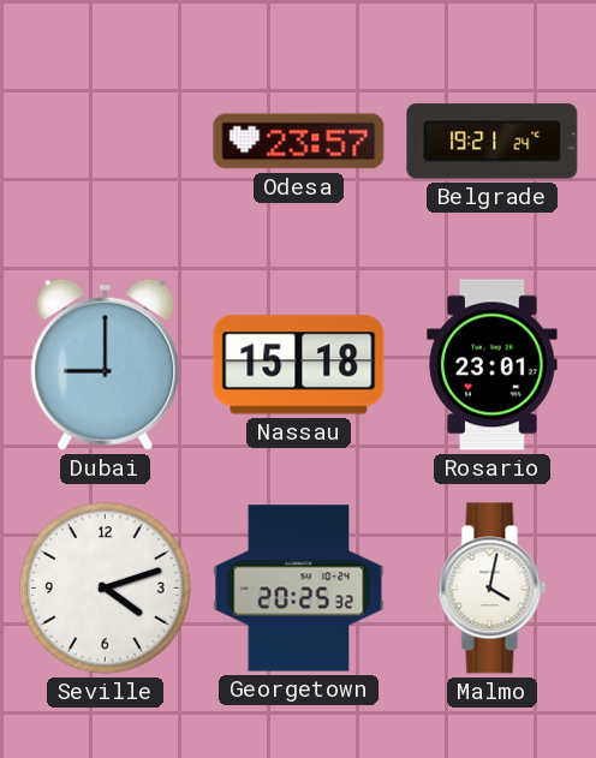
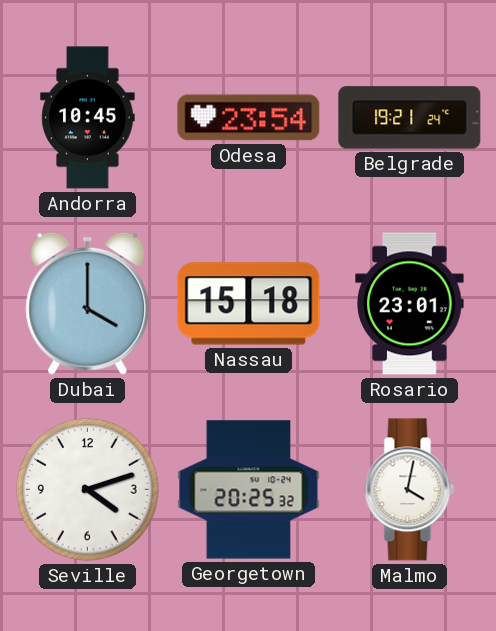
Andorra: none -> 10:45
Odesa: 23:57 -> 23:54
Dubai: 9:00 -> 4:00
